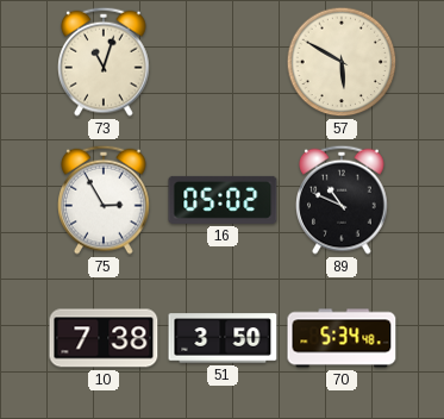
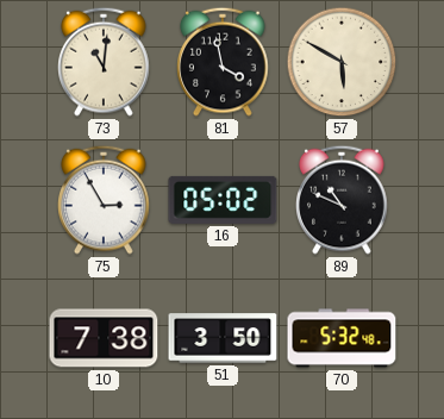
73: 11:03 -> 11:01
81: none -> 3:58
70: 5:34 -> 5:32
